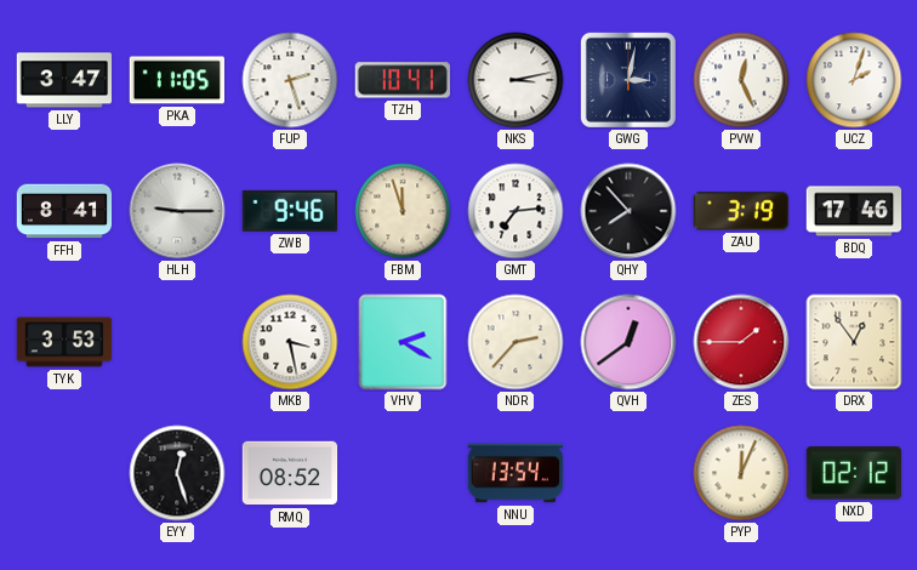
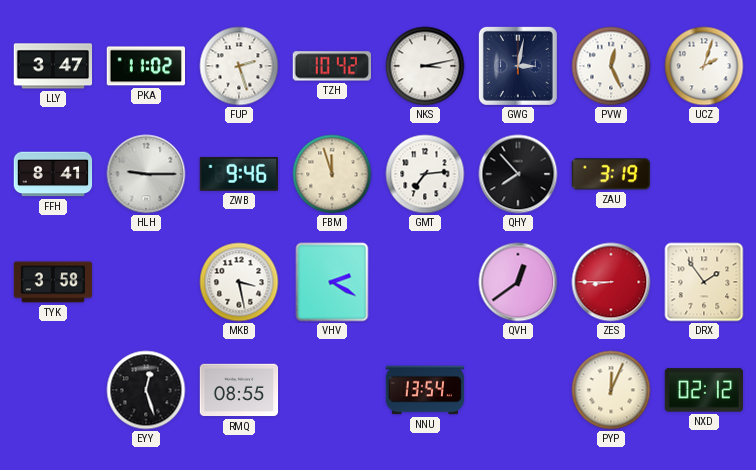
PKA: 11:05 -> 11:02
TZH: 10:41 -> 10:42
BDQ: 17:46 -> none
TYK: 3:53 -> 3:58
NDR: 2:37 -> none
ZES: 1:45 -> 8:45
DRX: 12:54 -> 1:54
RMQ: 08:52 -> 08:55
